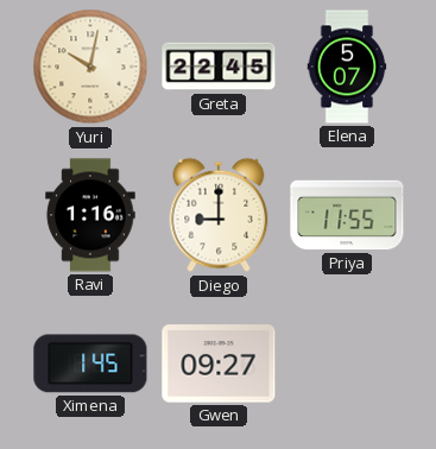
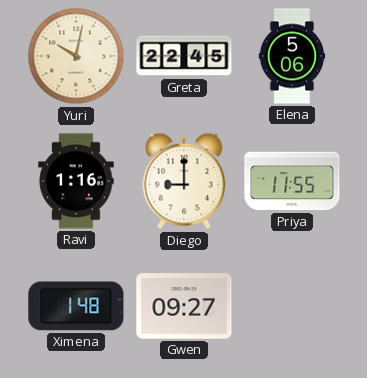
Elena: 5:07 -> 5:06
Ximena: 1:45 -> 1:48
